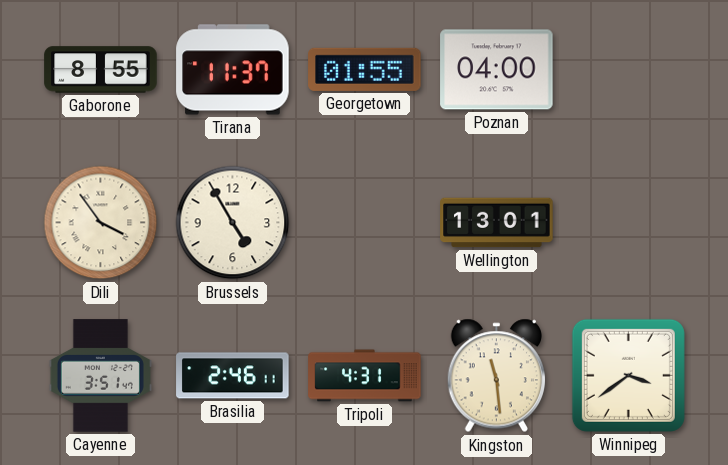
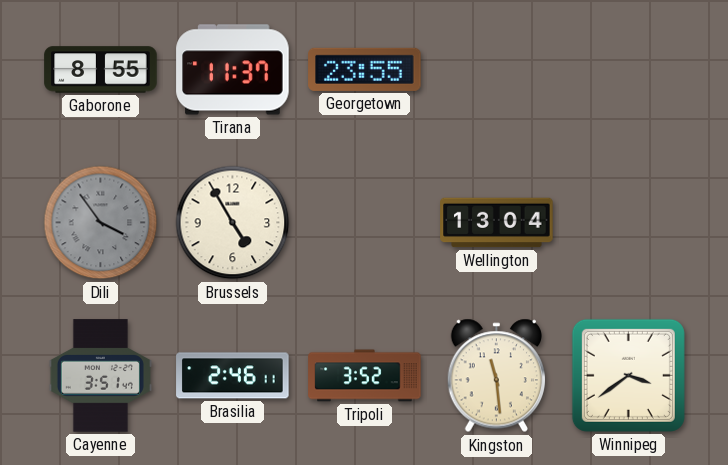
Georgetown: 01:55 -> 23:55
Poznan: 04:00 -> none
Dili dial: cream -> grey
Wellington: 13:01 -> 13:04
Tripoli: 4:31 -> 3:52
